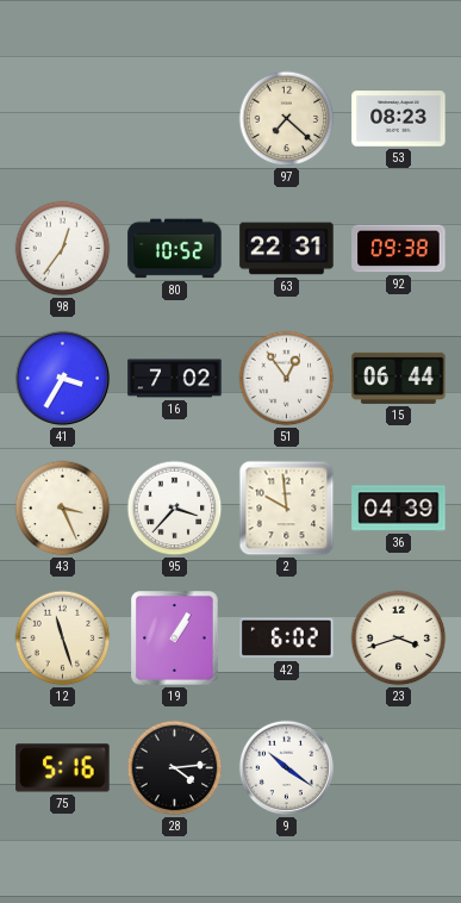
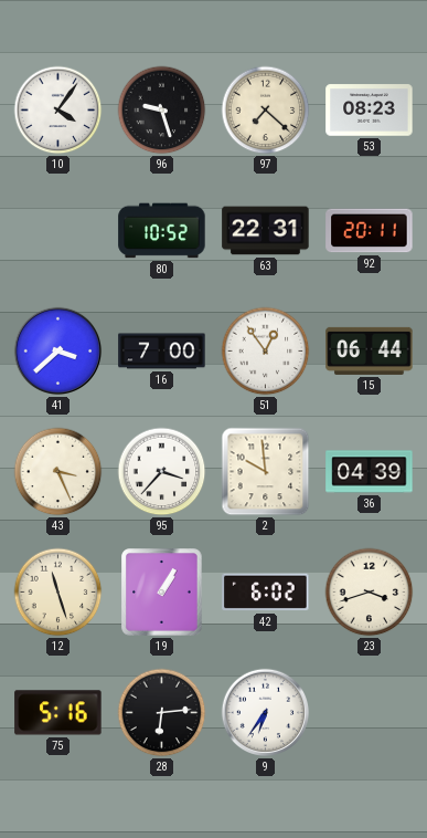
10: none -> 4:06
96: none -> 9:27
98: 12:36 -> none
92: 09:38 -> 20:11
41: 3:35 -> 3:38
16: 7:02 -> 7:00
28: 4:14 -> 6:14
9: 10:21 -> 6:36
